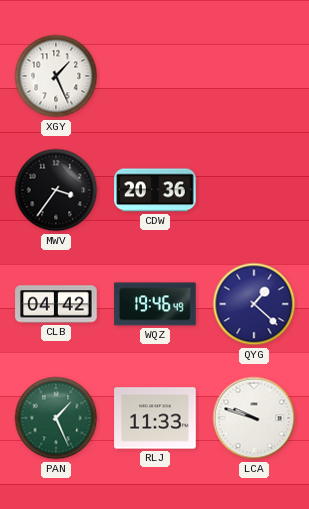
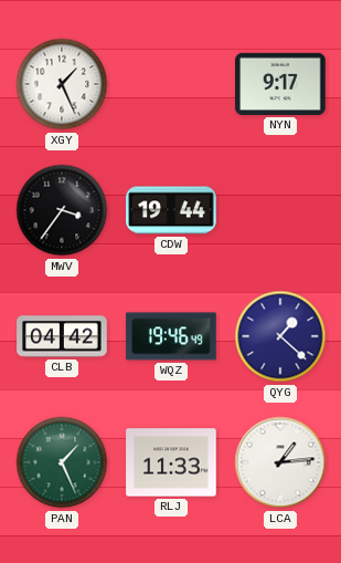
NYN: none -> 9:17
CDW: 20:36 -> 19:44
LCA: 9:48 -> 1:14
